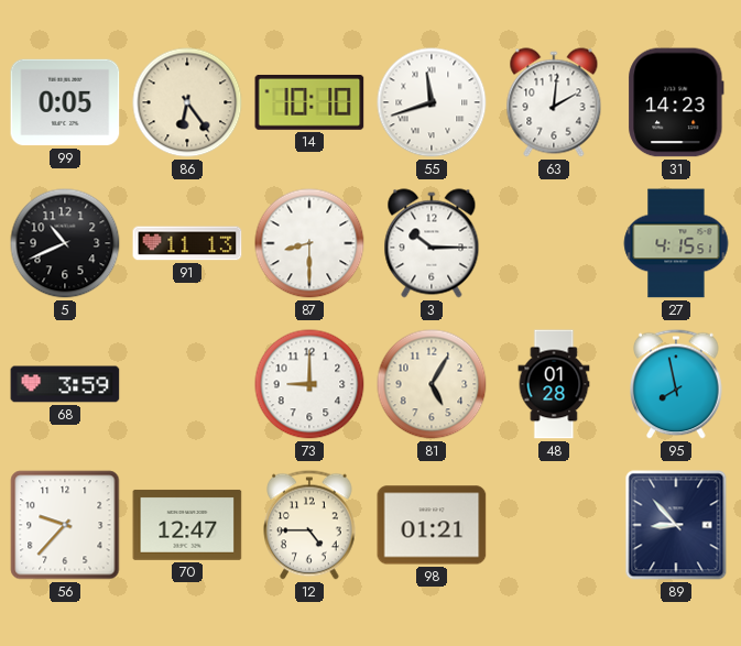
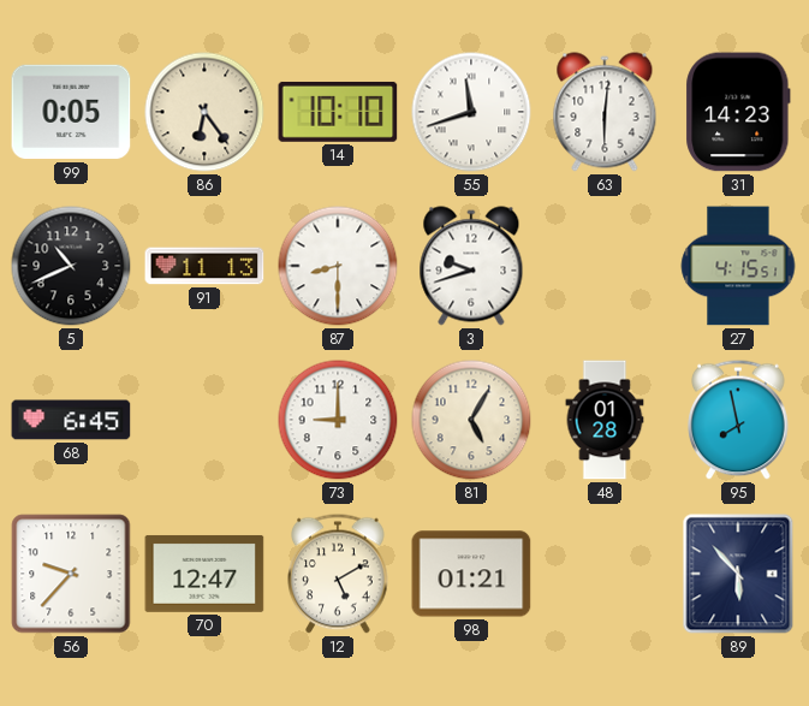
63: 2:01 -> 6:01
3: 10:15 -> 9:42
68: 3:59 -> 6:45
12: 4:45 -> 5:10
89: 8:53 -> 5:53
